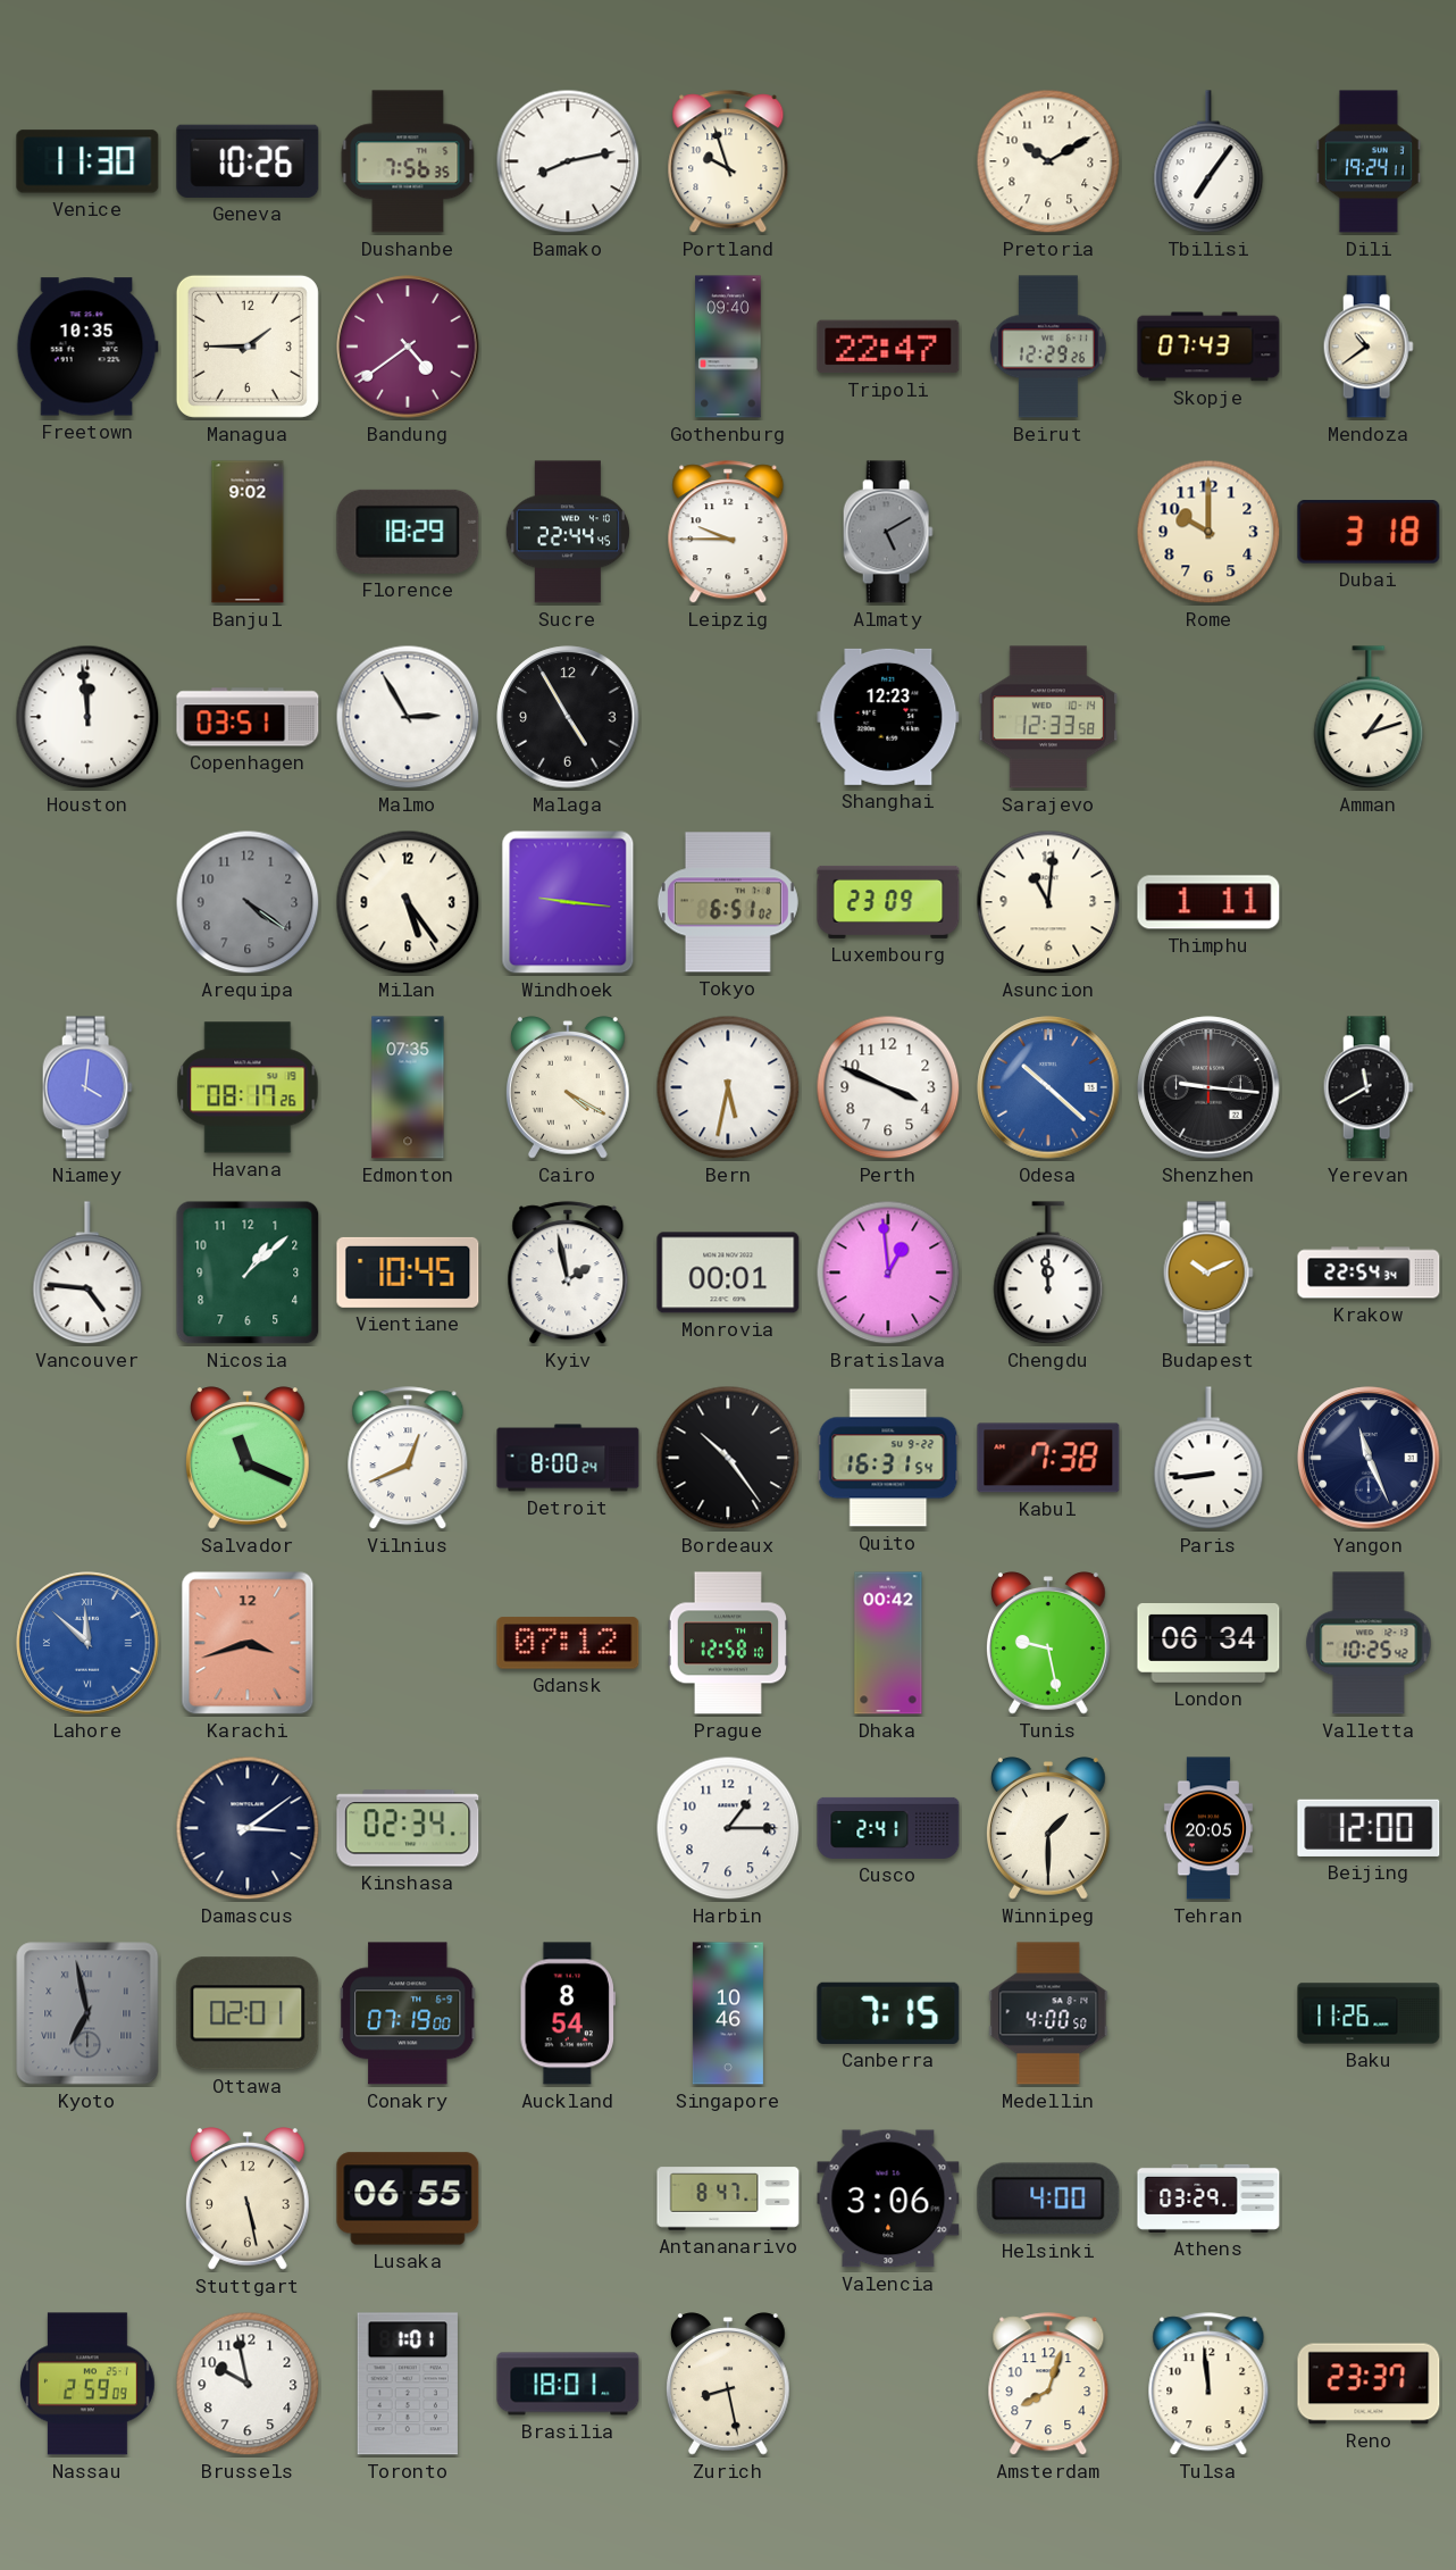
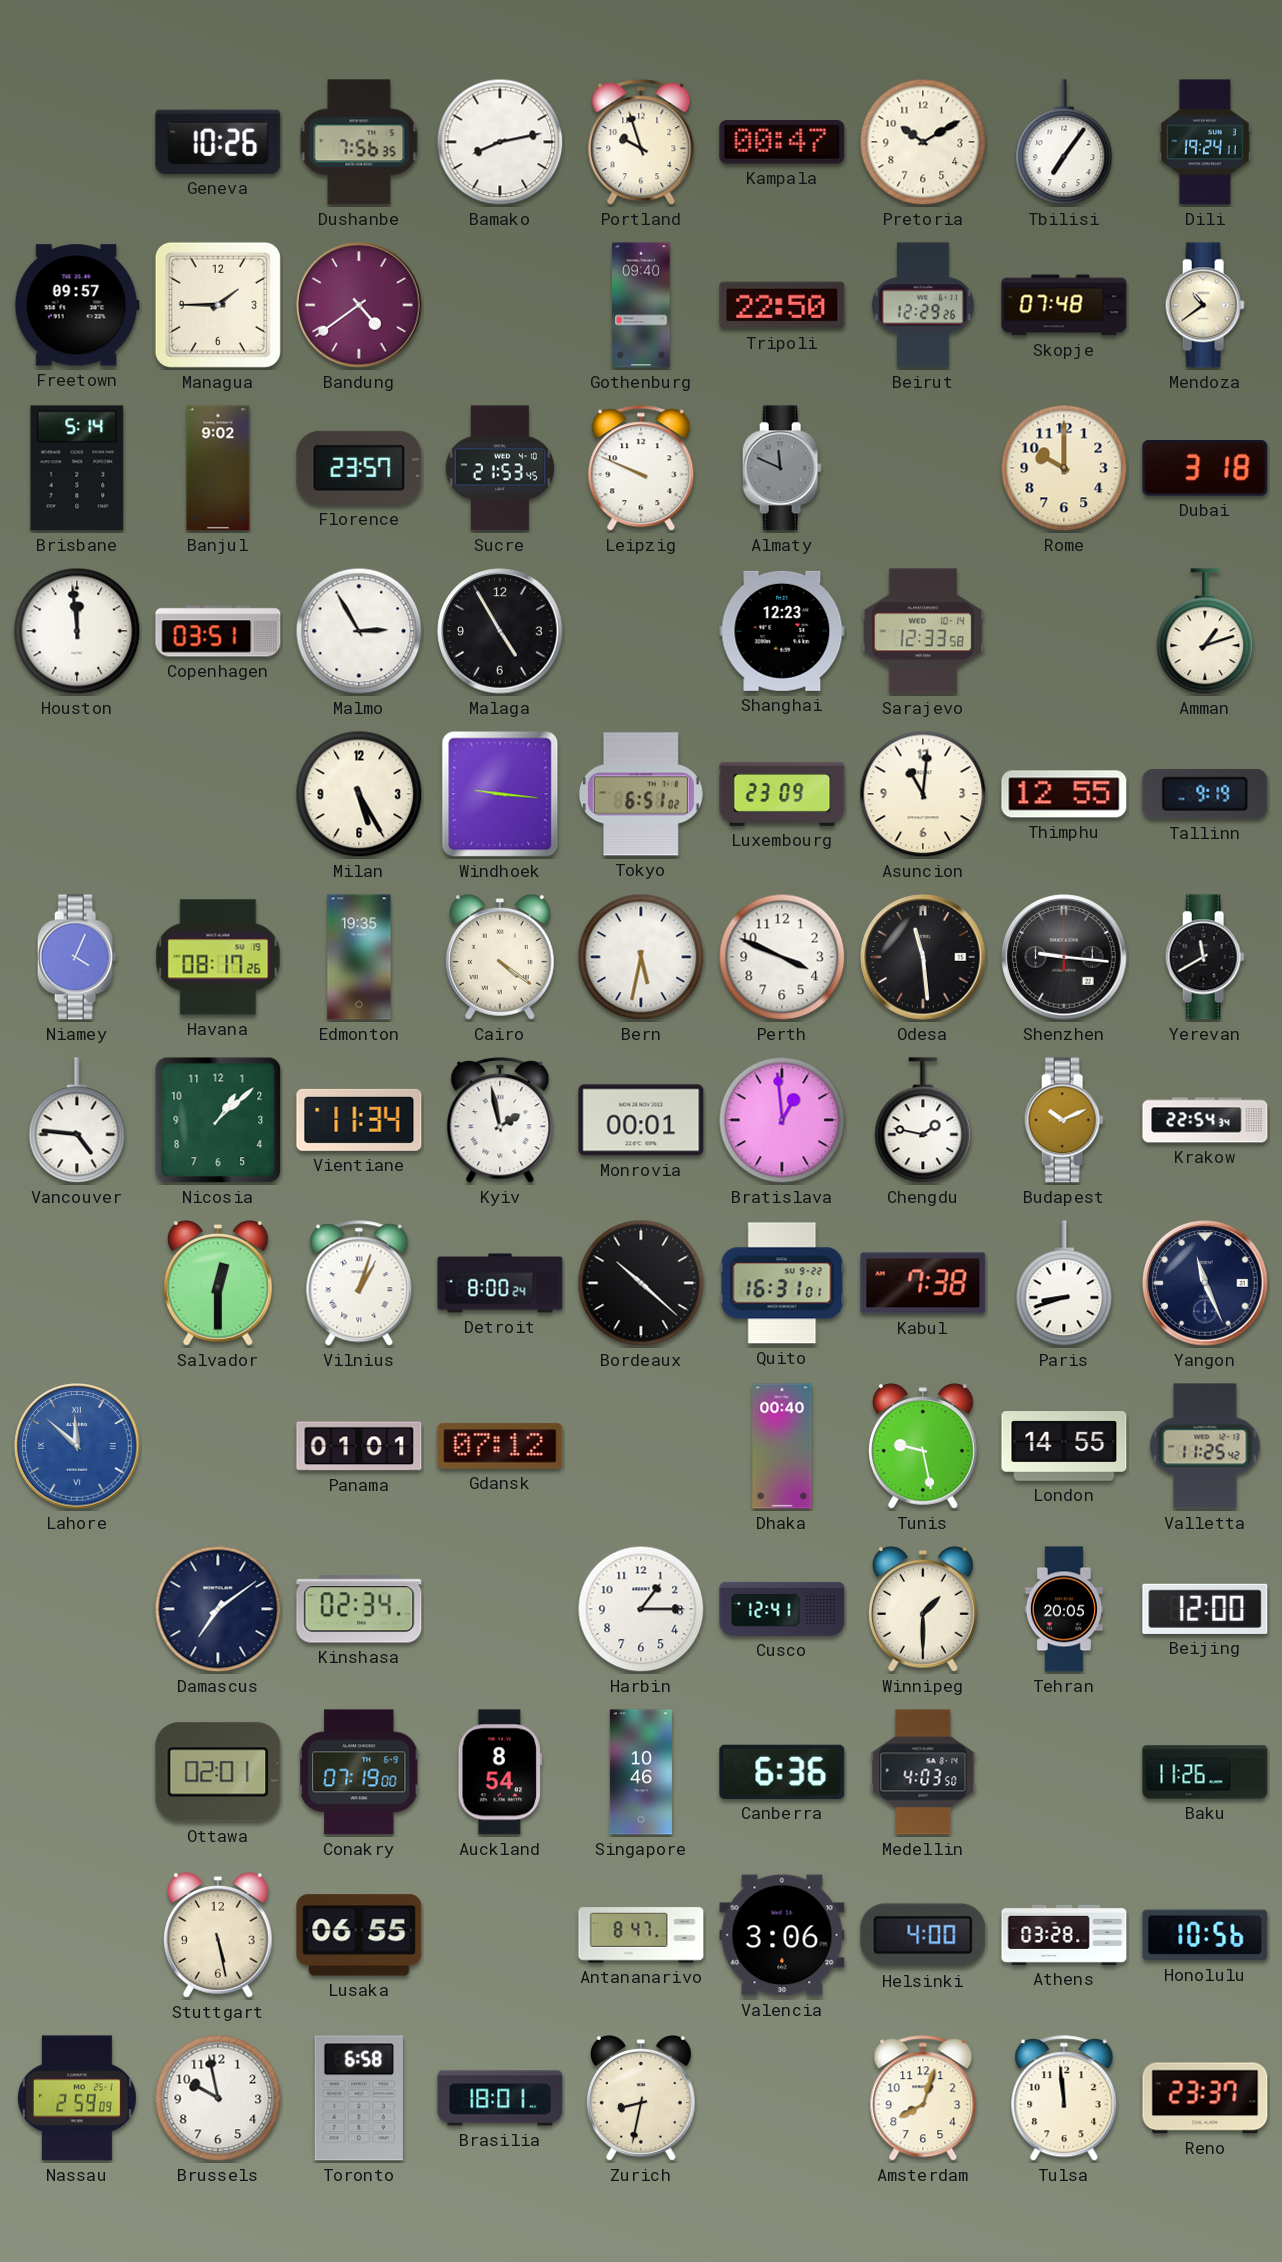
Venice: 11:30 -> none
Kampala: none -> 00:47
Freetown: 10:35 -> 09:57
Tripoli: 22:47 -> 22:50
Skopje: 07:43 -> 07:48
Brisbane: none -> 5:14
Florence: 18:29 -> 23:57
Sucre: 22:44 -> 21:53
Leipzig: 9:45 -> 9:49
Almaty: 5:10 -> 11:49
Arequipa: 4:21 -> none
Milan: 5:24 -> 5:25
Thimphu: 1:11 -> 12:55
Tallinn: none -> 9:19
Niamey: 4:01 -> 4:04
Edmonton: 07:35 -> 19:35
Cairo: 4:20 -> 4:21
Odesa: 10:22 -> 11:29
Odesa dial: blue -> black
Vientiane: 10:45 -> 11:34
Chengdu: 11:59 -> 1:47
Salvador: 11:19 -> 12:30
Vilnius: 12:41 -> 1:03
Bordeaux: 10:24 -> 10:22
Quito: 16:31:54 -> 16:31:01
Paris: 8:44 -> 8:42
Karachi: 3:42 -> none
Panama: none -> 01:01
Prague: 12:58 -> none
Dhaka: 00:42 -> 00:40
London: 06:34 -> 14:55
Valletta: 10:25 -> 11:25
Damascus: 3:09 -> 7:09
Cusco: 2:41 -> 12:41
Kyoto: 6:58 -> none
Canberra: 7:15 -> 6:36
Medellin: 4:00 -> 4:03
Athens: 03:29 -> 03:28
Honolulu: none -> 10:56
Toronto: 1:01 -> 6:58
Zurich: 8:28 -> 8:32
